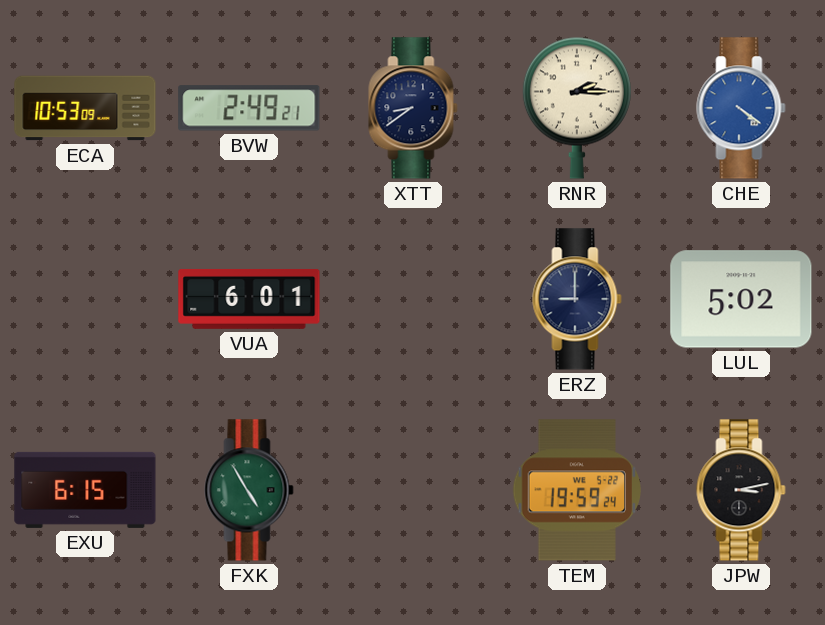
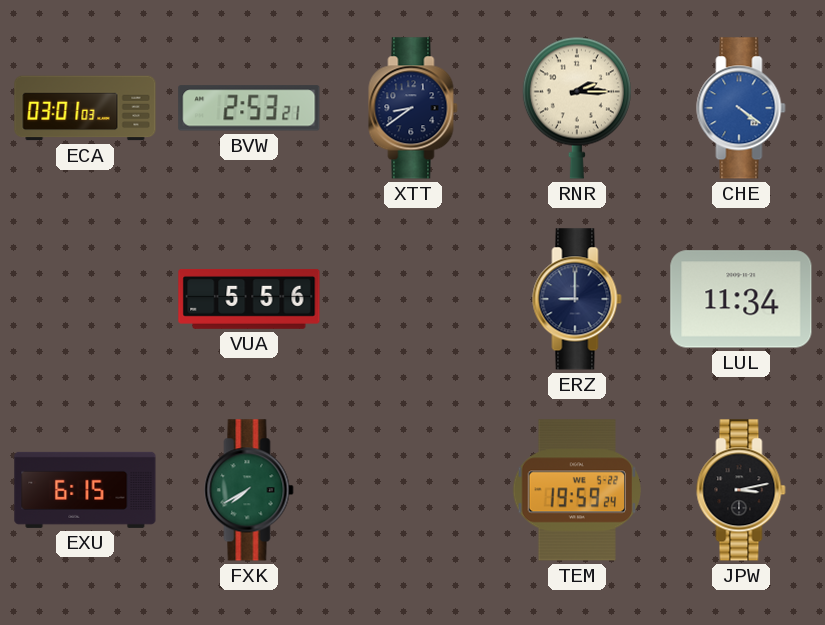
ECA: 10:53 -> 03:01
BVW: 2:49 -> 2:53
VUA: 6:01 -> 5:56
LUL: 5:02 -> 11:34
FXK: 4:55 -> 7:40
